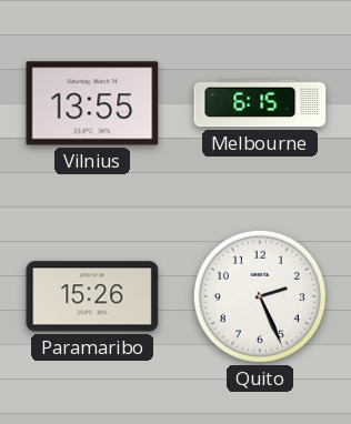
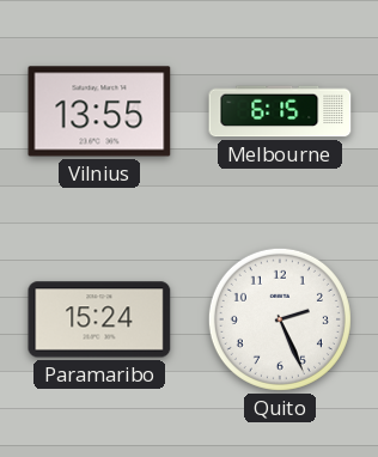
Paramaribo: 15:26 -> 15:24
